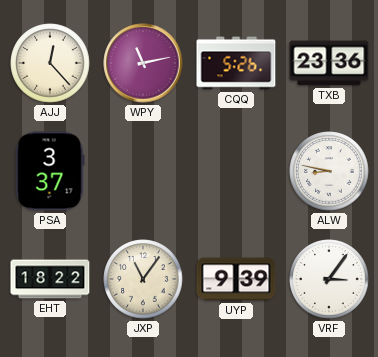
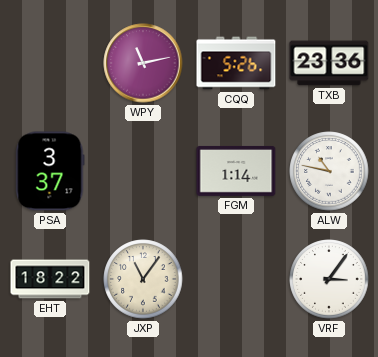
AJJ: 12:23 -> none
FGM: none -> 1:14
ALW: 8:47 -> 10:47
UYP: 9:39 -> none
